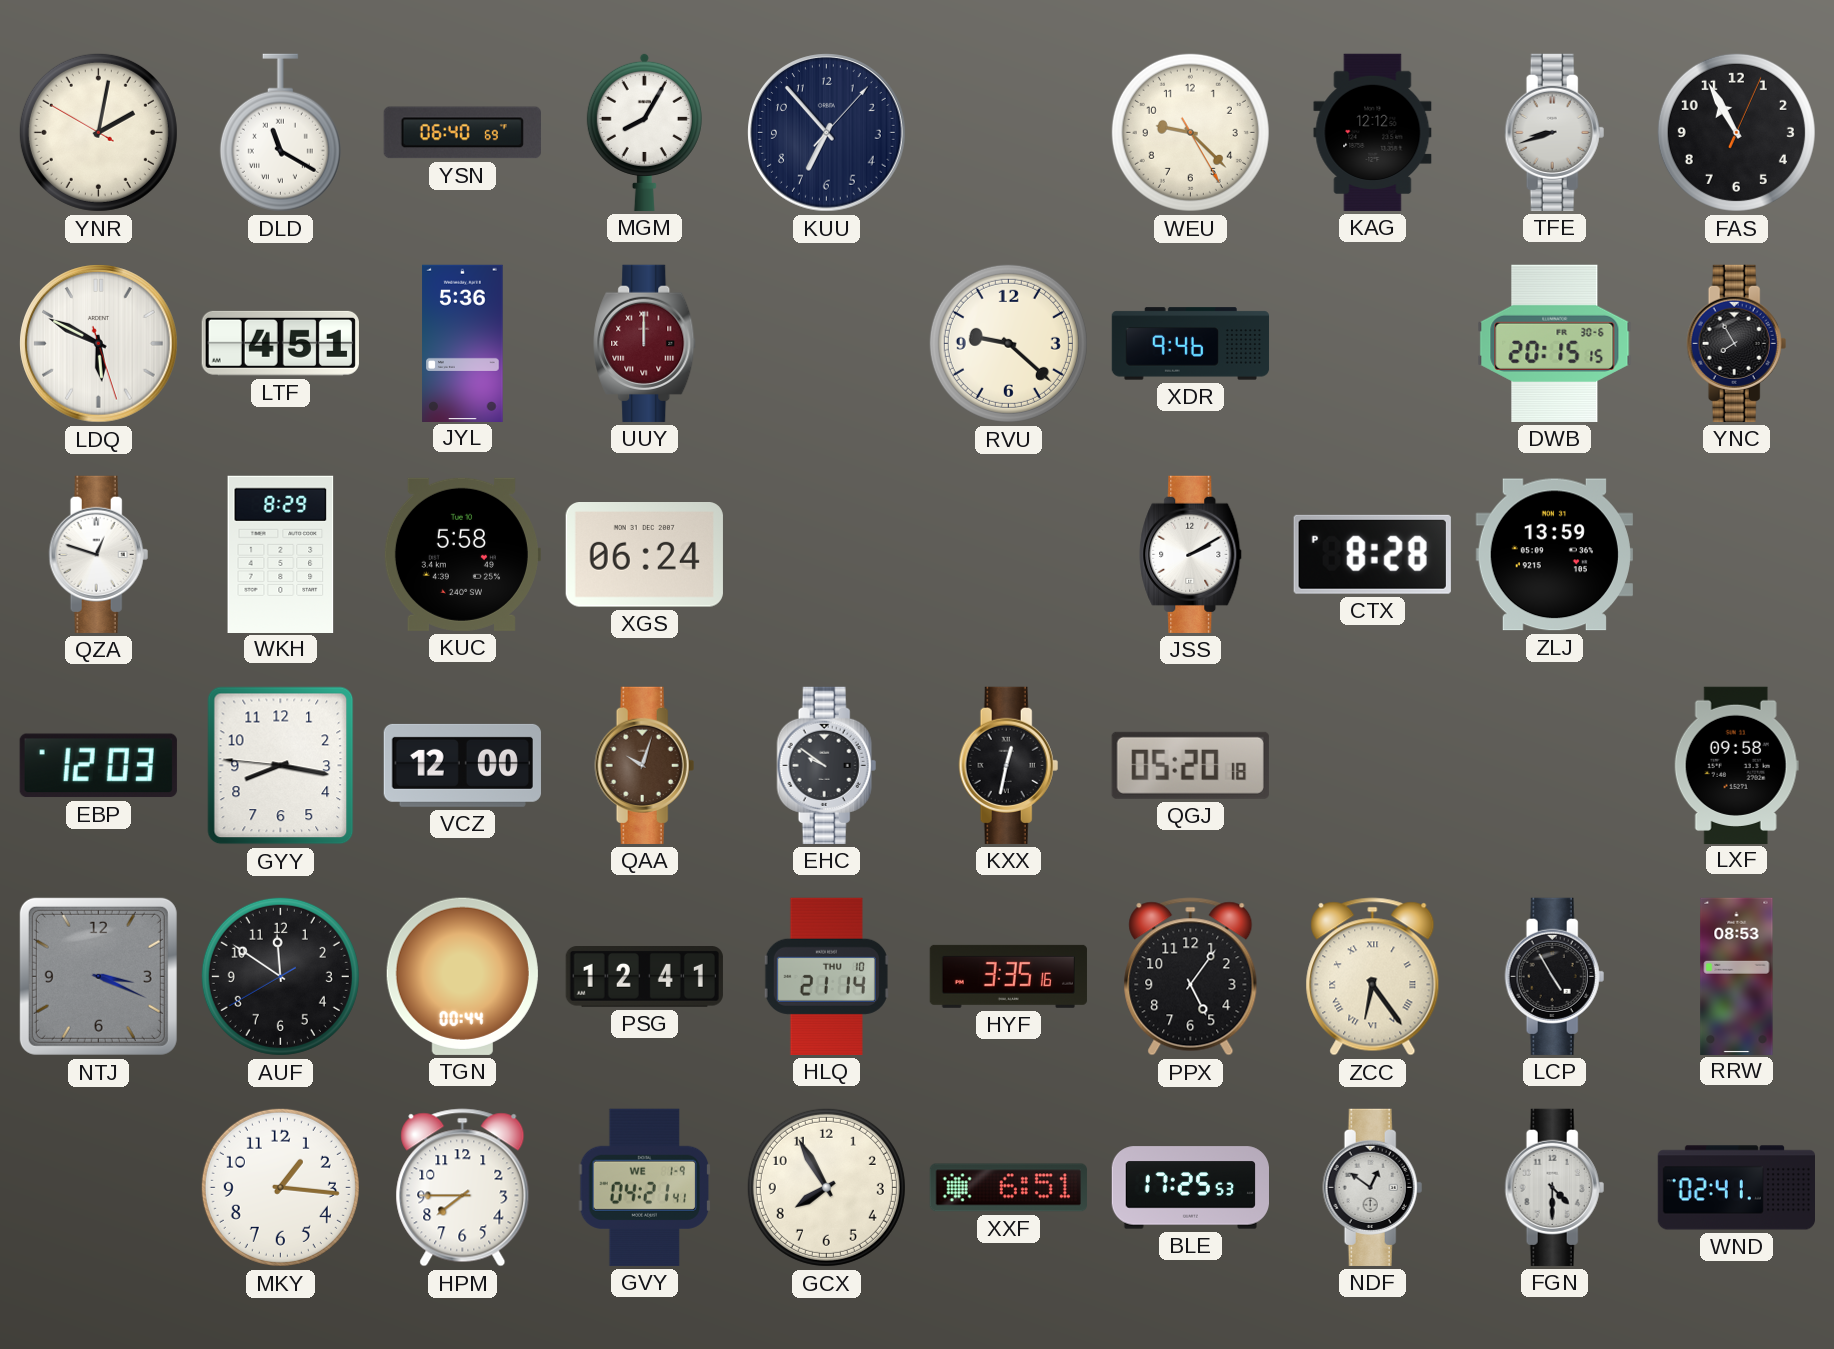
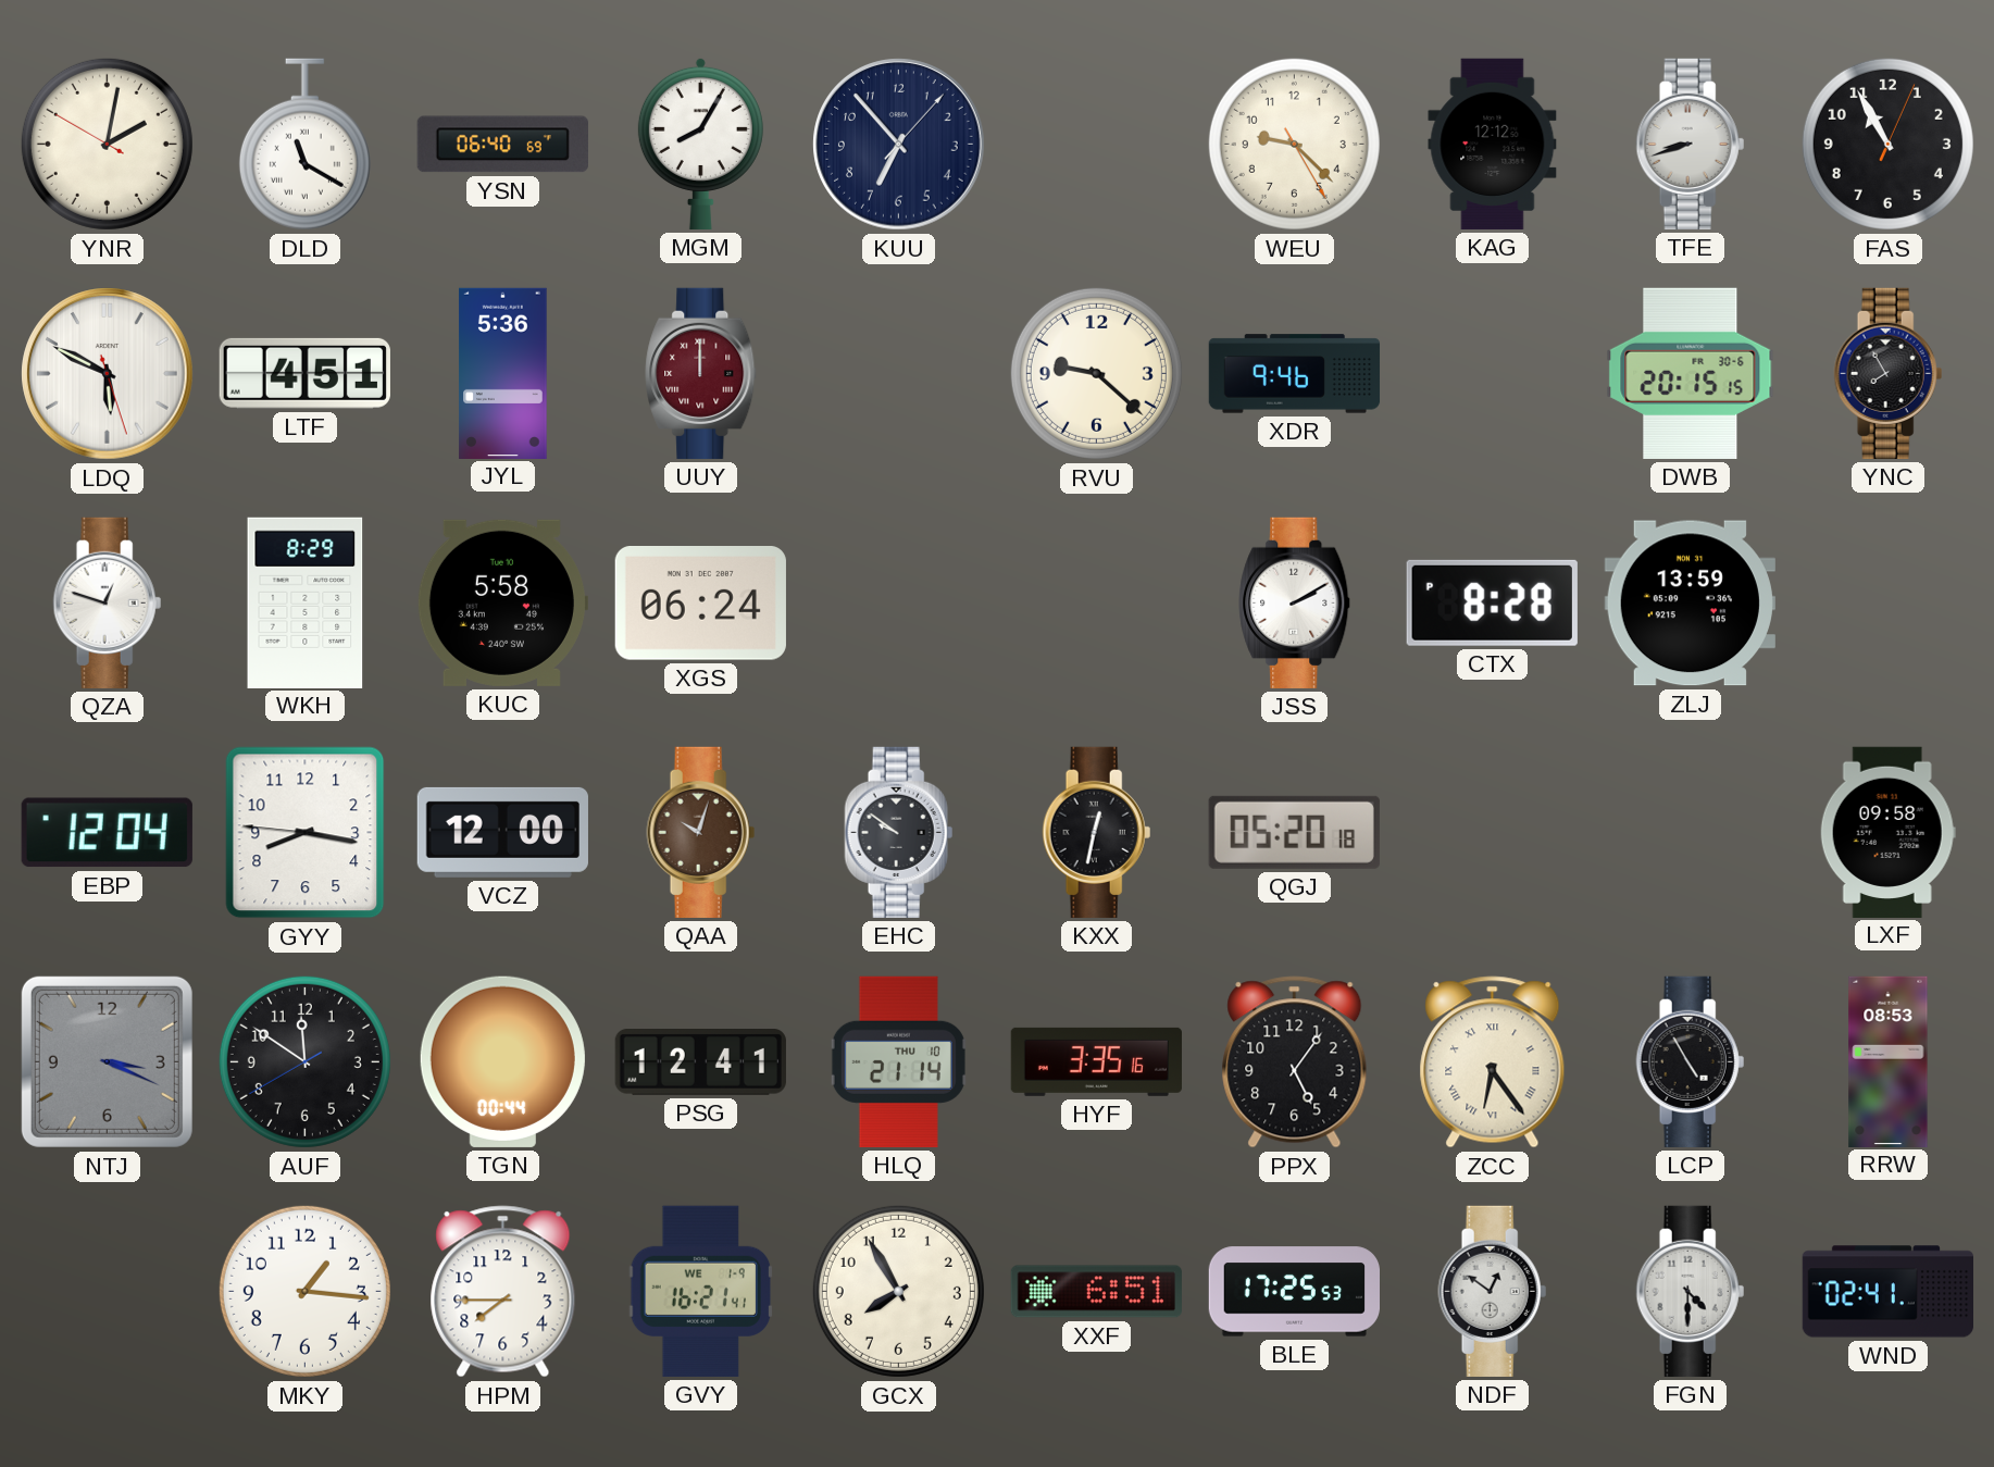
EBP: 12:03 -> 12:04
GVY: 04:21 -> 16:21
